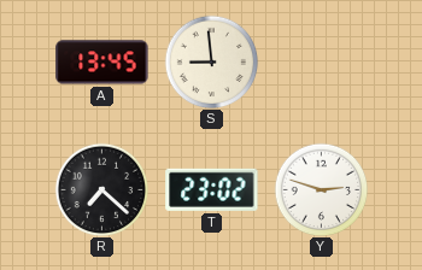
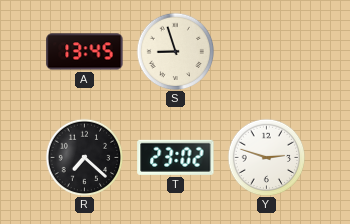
S: 8:59 -> 8:57
